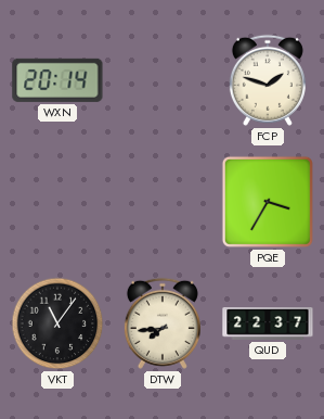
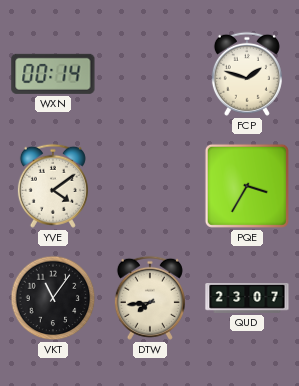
WXN: 20:14 -> 00:14
YVE: none -> 4:09
QUD: 22:37 -> 23:07
